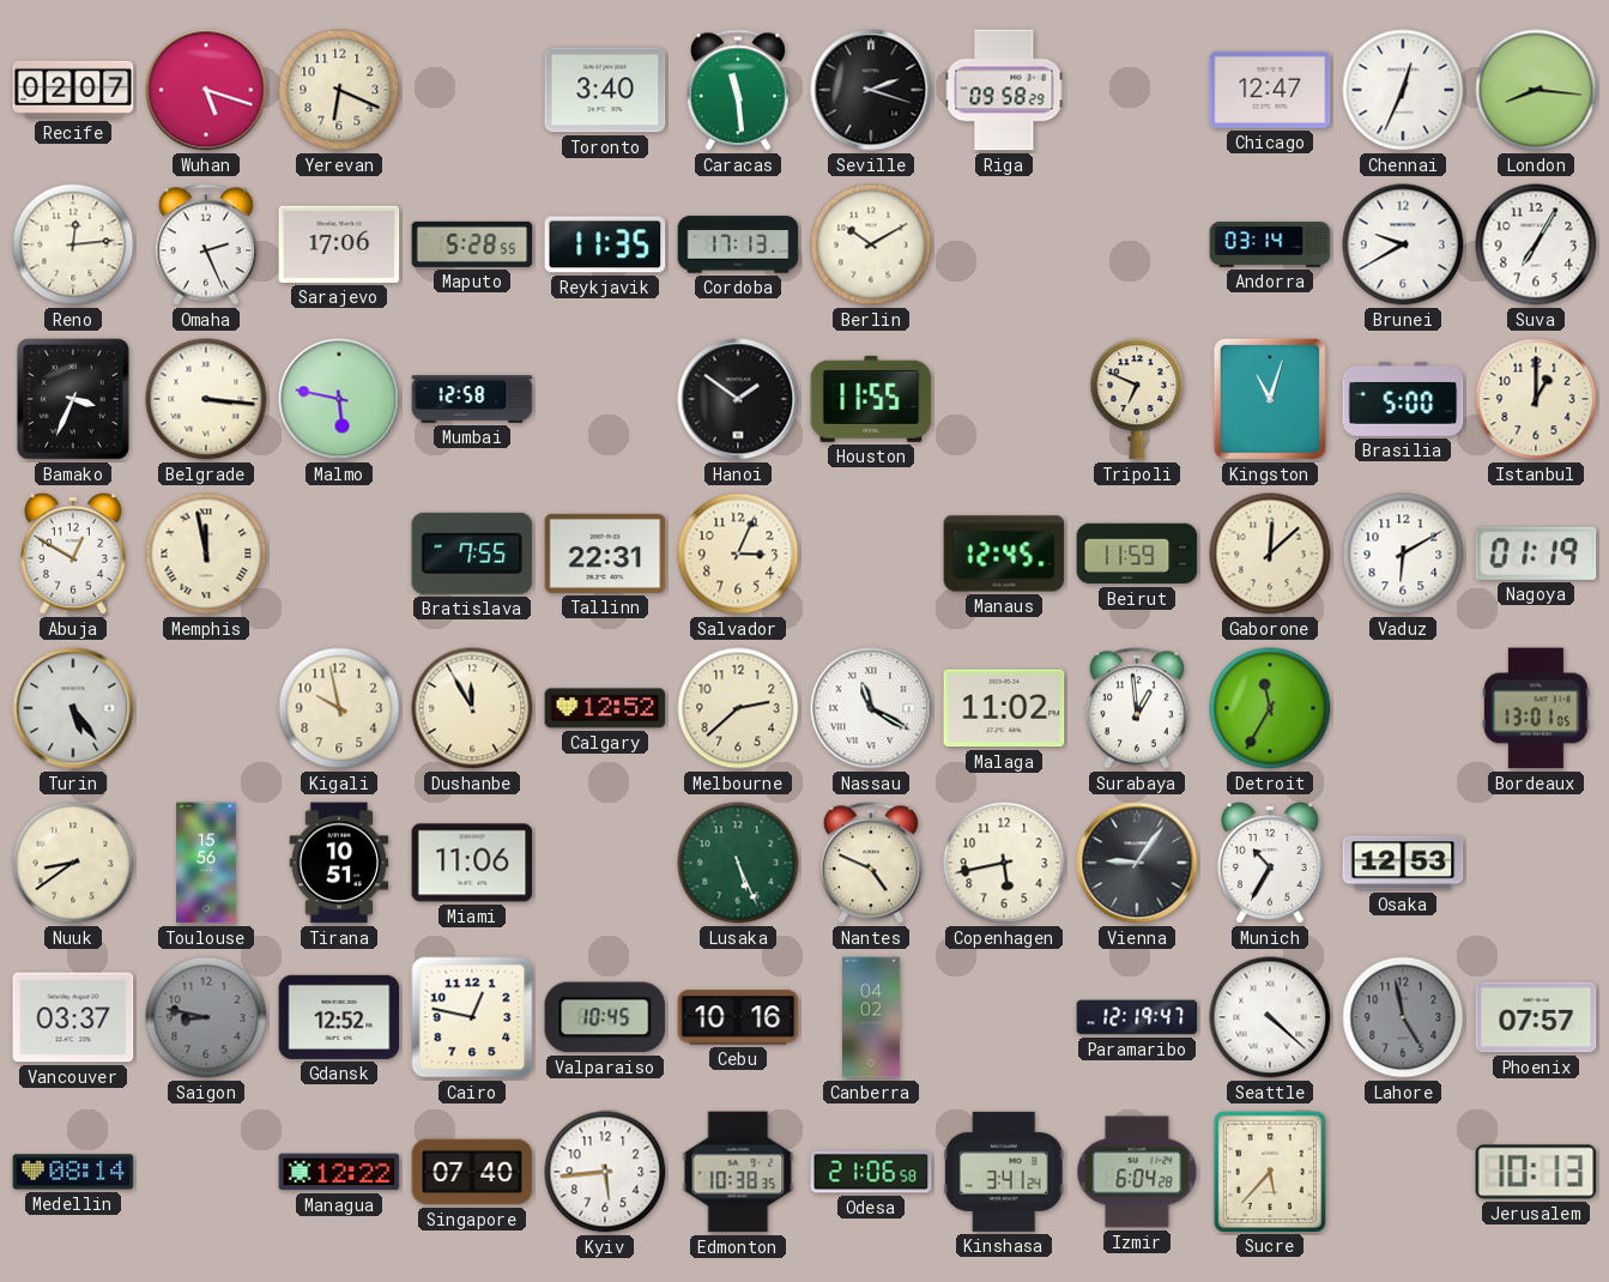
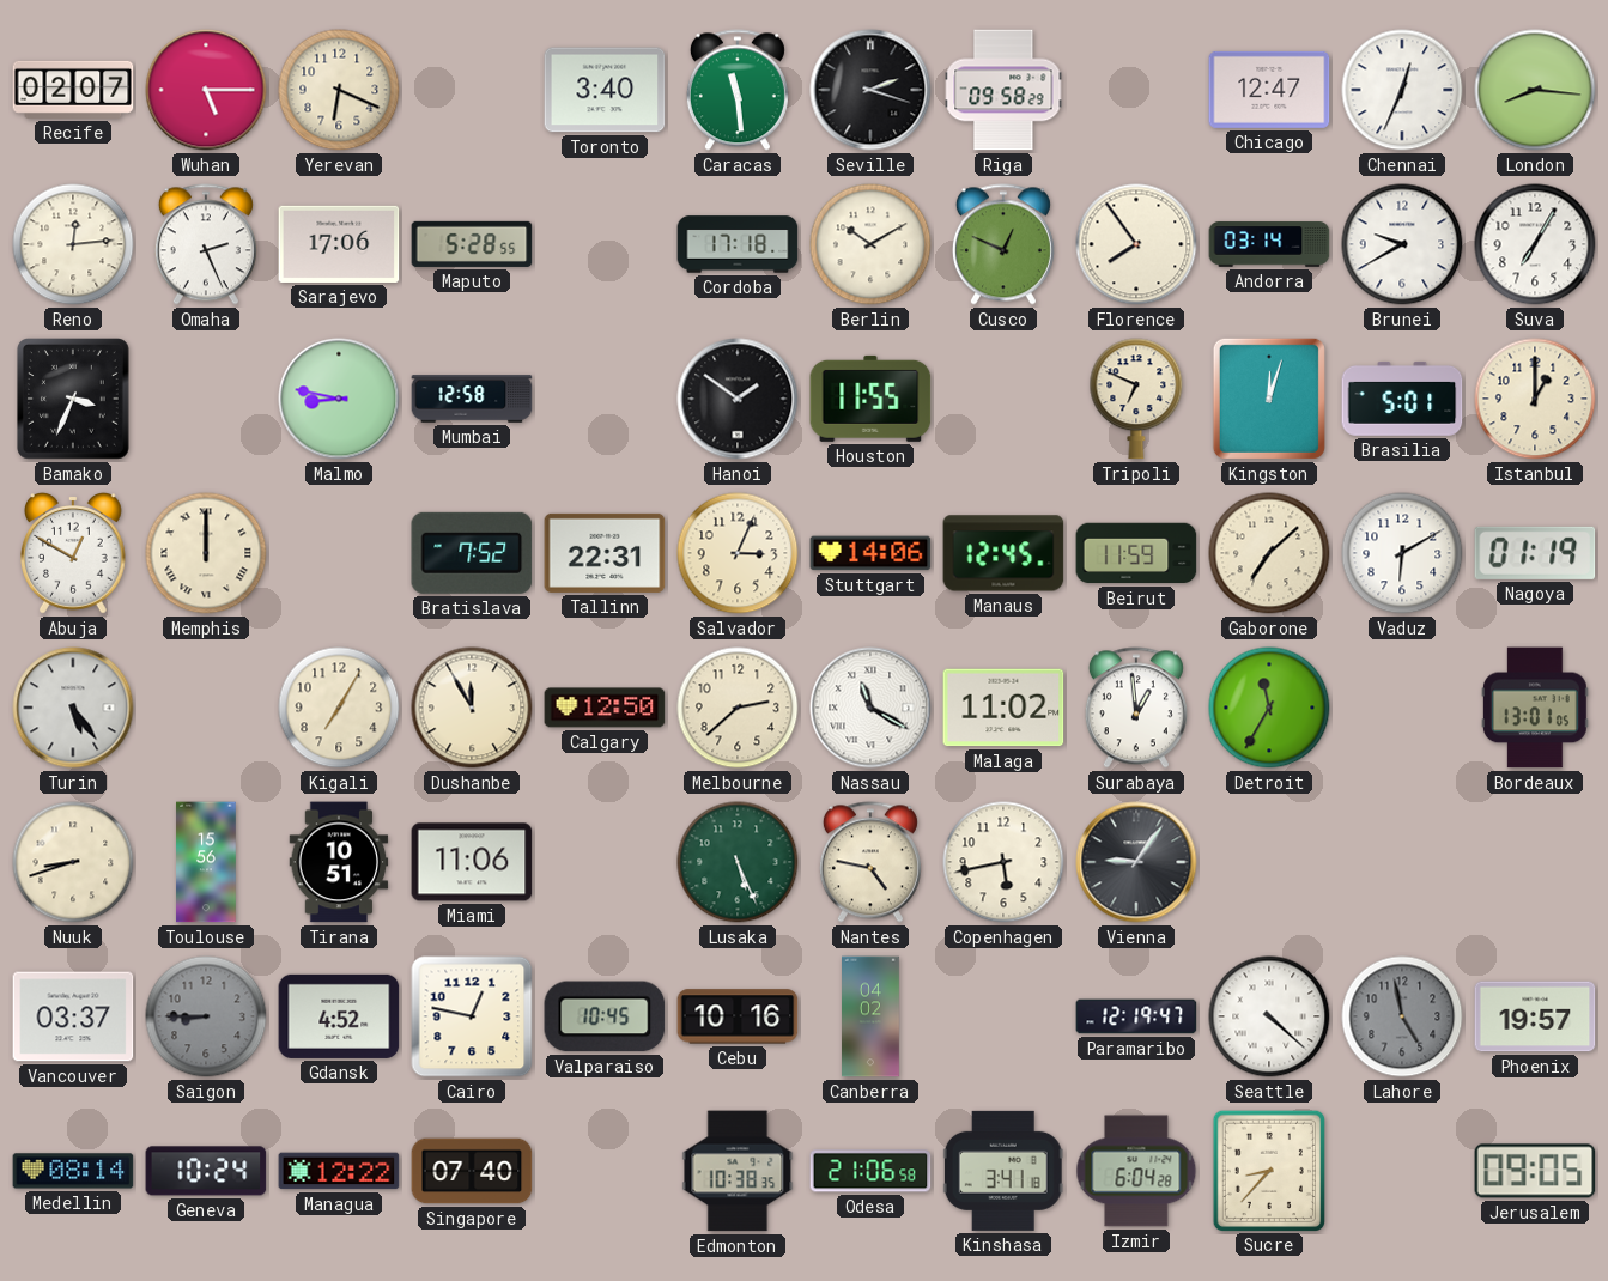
Wuhan: 5:18 -> 5:15
Reykjavik: 11:35 -> none
Cordoba: 17:13 -> 17:18
Cusco: none -> 12:49
Florence: none -> 7:54
Belgrade: 3:16 -> none
Malmo: 5:47 -> 8:47
Kingston: 11:03 -> 12:03
Brasilia: 5:00 -> 5:01
Memphis: 11:58 -> 12:00
Bratislava: 7:55 -> 7:52
Stuttgart: none -> 14:06
Gaborone: 12:08 -> 7:08
Kigali: 9:58 -> 7:05
Calgary: 12:52 -> 12:50
Nuuk: 8:39 -> 8:42
Nantes: 4:49 -> 4:47
Munich: 10:35 -> none
Osaka: 12:53 -> none
Saigon: 8:47 -> 8:45
Gdansk: 12:52 -> 4:52
Phoenix: 07:57 -> 19:57
Geneva: none -> 10:24
Kyiv: 5:44 -> none
Kinshasa: 3:41:24 -> 3:41:18
Sucre: 5:37 -> 8:37
Jerusalem: 10:13 -> 09:05
